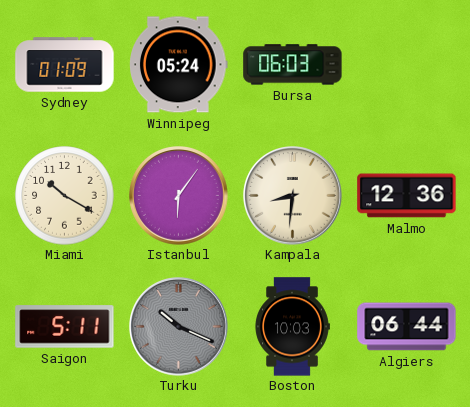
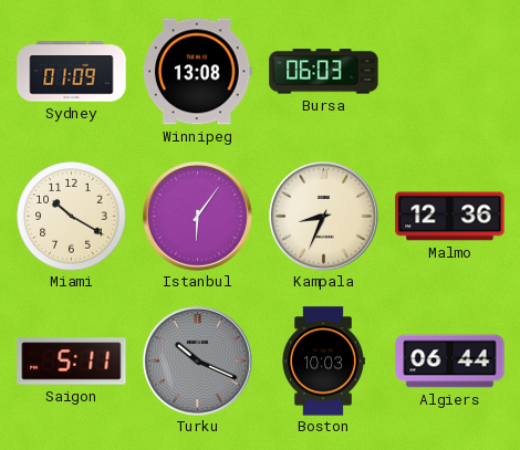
Winnipeg: 05:24 -> 13:08
Kampala: 8:31 -> 8:34
